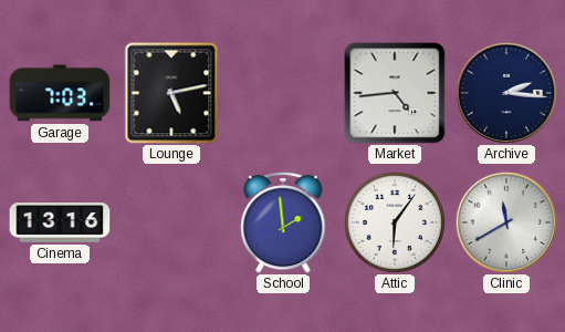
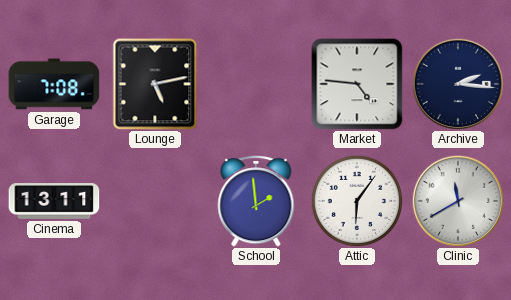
Garage: 7:03 -> 7:08
Market: 4:44 -> 4:46
Cinema: 13:16 -> 13:11
